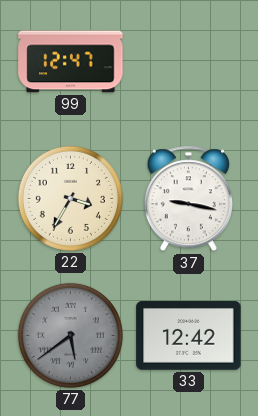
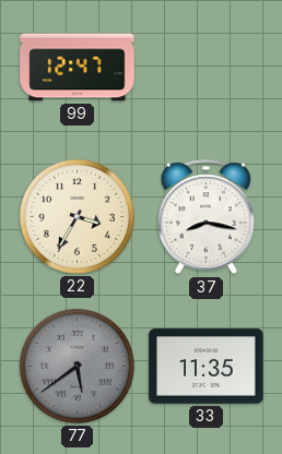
37: 9:17 -> 8:17
33: 12:42 -> 11:35
